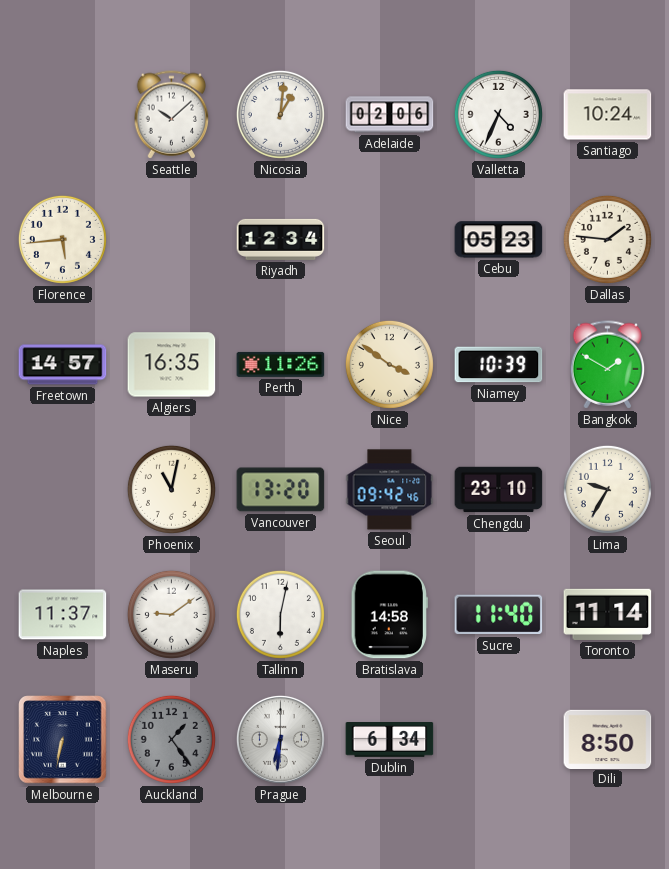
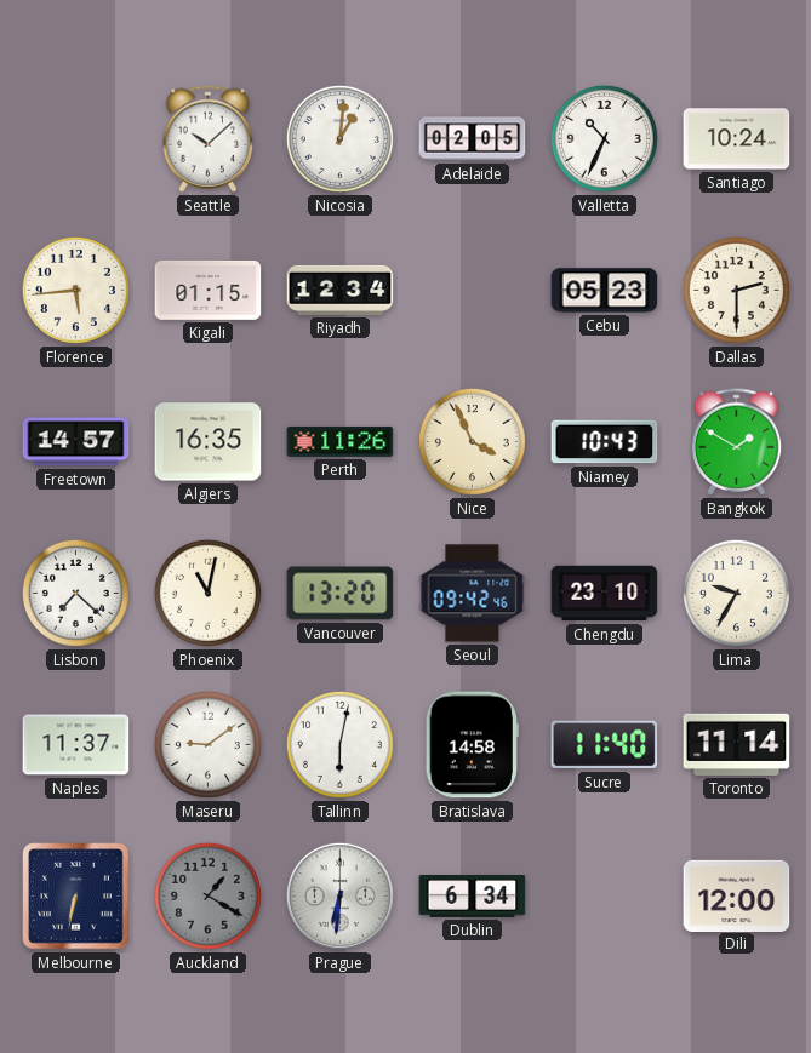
Adelaide: 02:06 -> 02:05
Valletta: 4:34 -> 10:34
Kigali: none -> 01:15
Dallas: 1:46 -> 2:30
Nice: 3:51 -> 3:56
Niamey: 10:39 -> 10:43
Lisbon: none -> 7:22
Auckland: 1:24 -> 1:20
Dili: 8:50 -> 12:00
